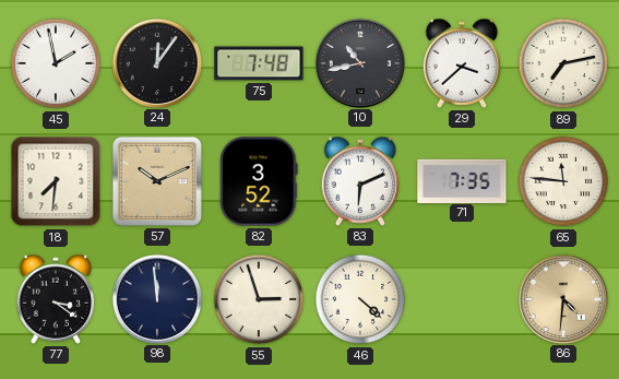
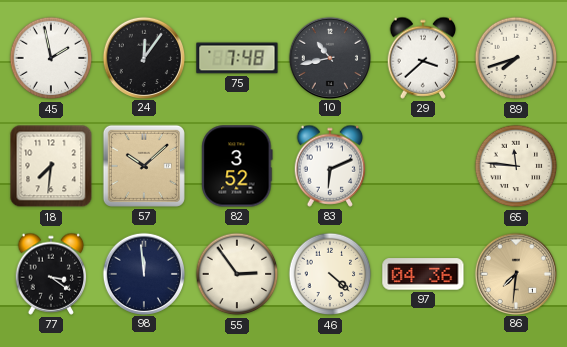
89: 7:13 -> 7:42
57: 10:11 -> 10:08
71: 7:35 -> none
55: 2:57 -> 2:54
97: none -> 04:36
86: 4:31 -> 7:31
